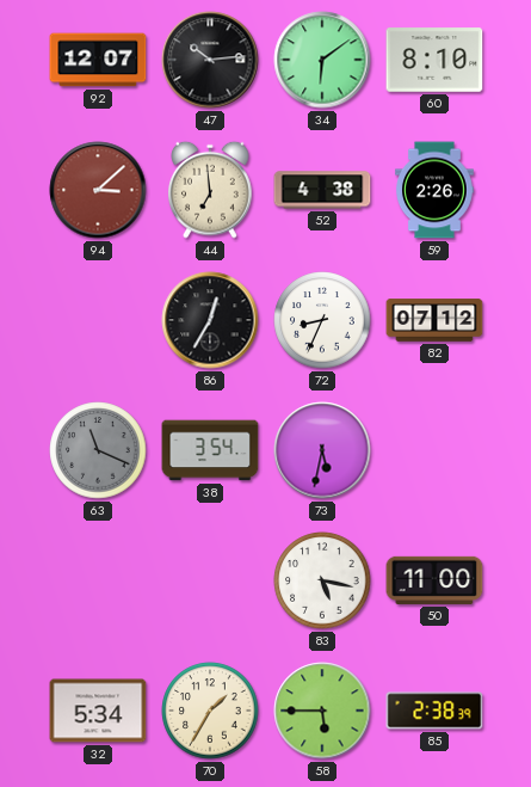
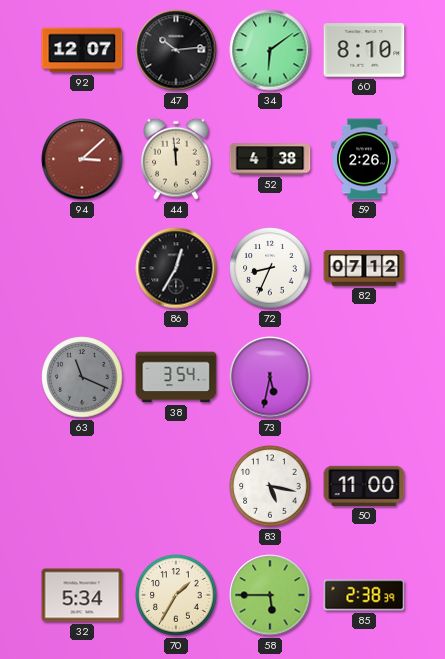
44: 6:59 -> 11:59
